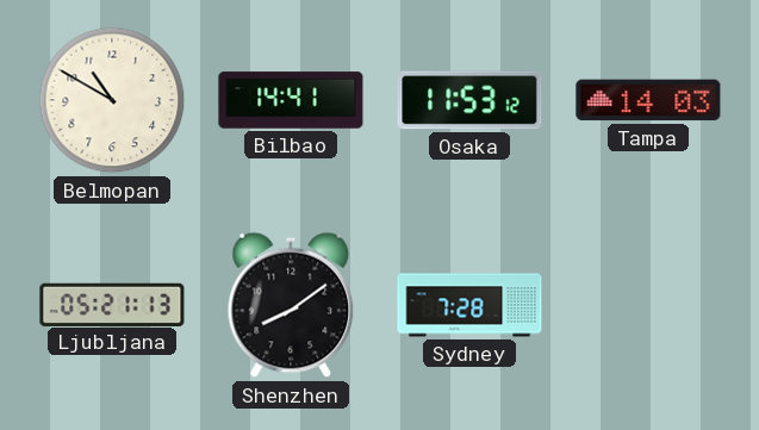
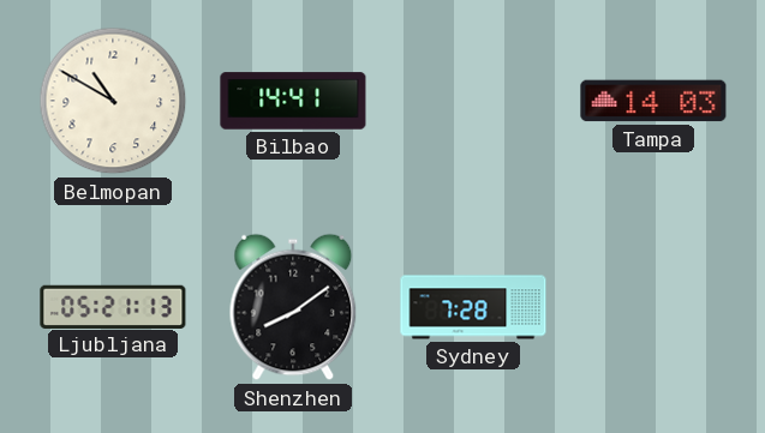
Osaka: 11:53 -> none
